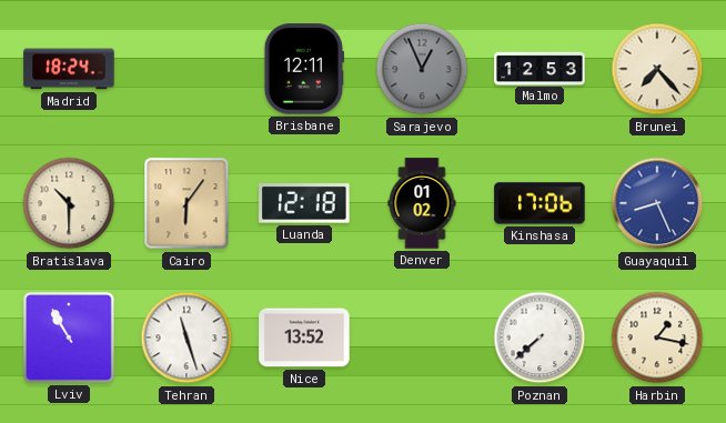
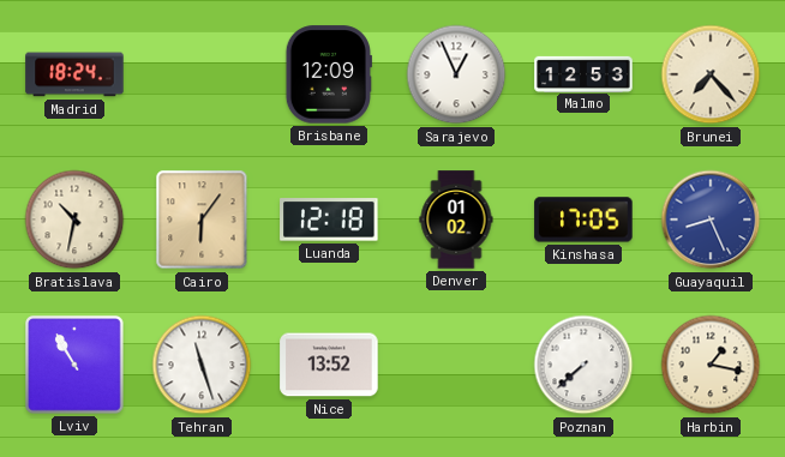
Brisbane: 12:11 -> 12:09
Sarajevo dial: grey -> white
Bratislava: 10:30 -> 10:32
Kinshasa: 17:06 -> 17:05
